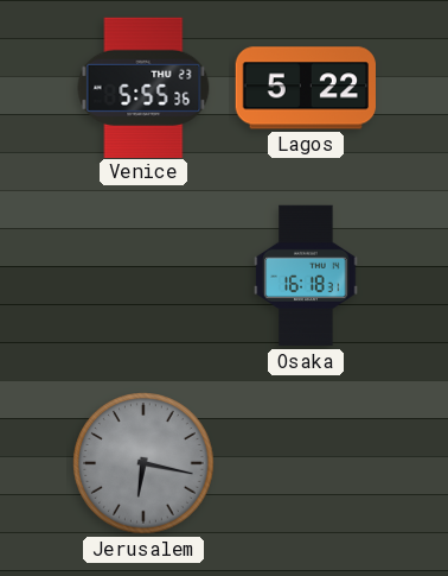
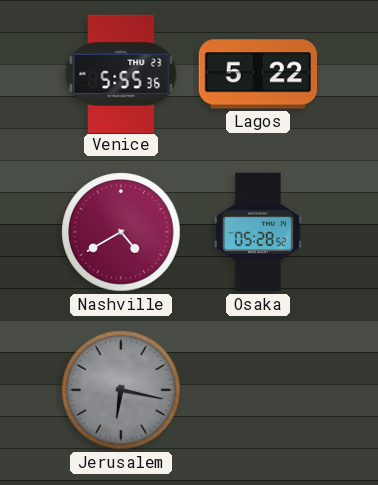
Nashville: none -> 4:40
Osaka: 16:18 -> 05:28
